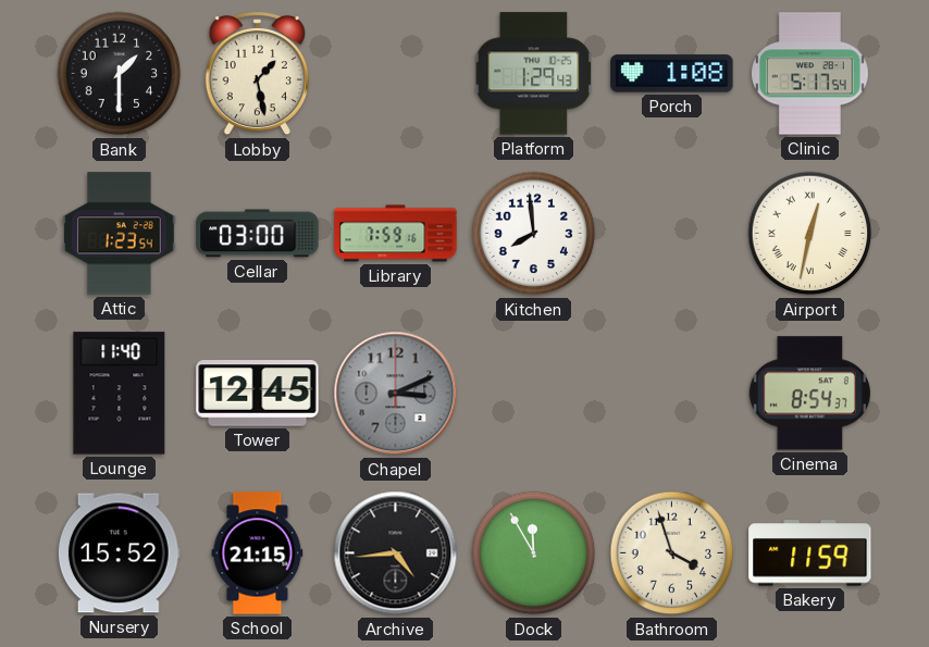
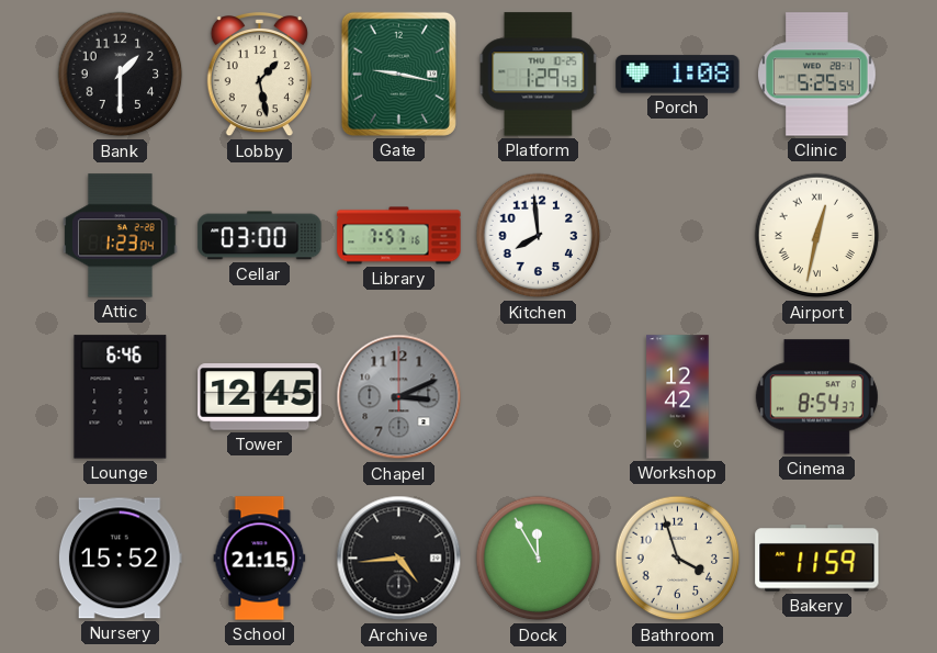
Gate: none -> 9:17
Clinic: 5:17 -> 5:25
Attic: 1:23:54 -> 1:23:04
Library: 7:59 -> 7:57
Lounge: 11:40 -> 6:46
Workshop: none -> 12:42
